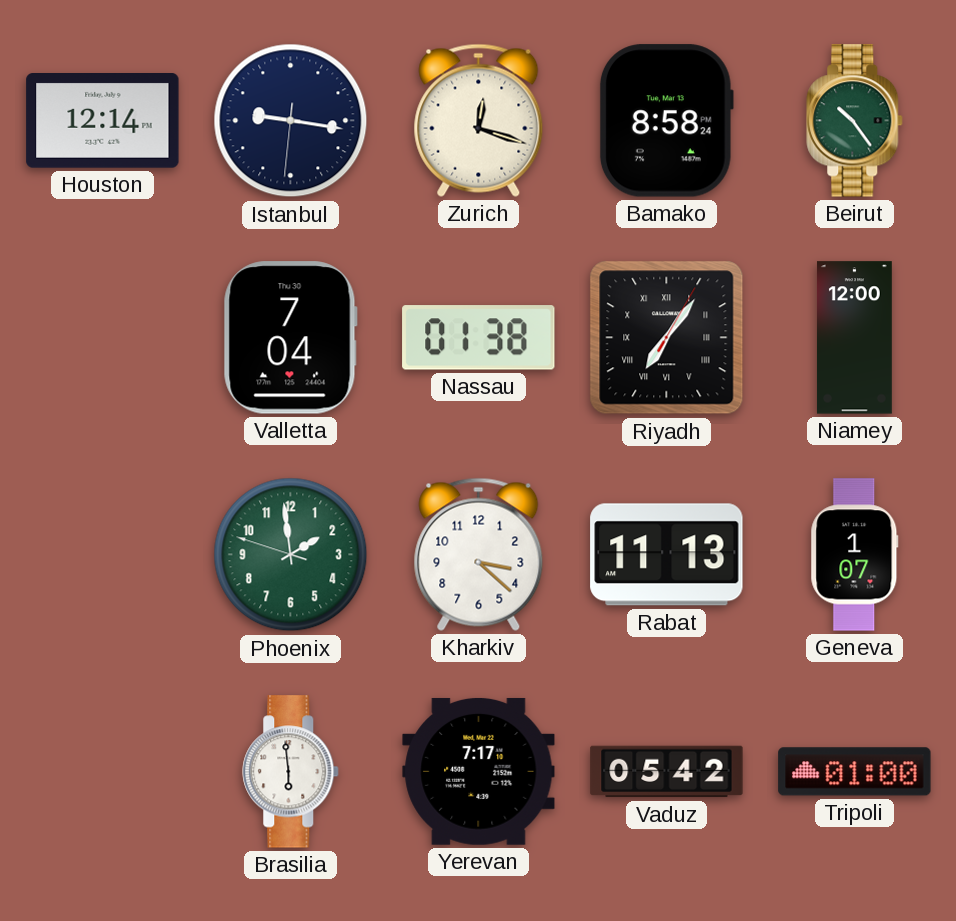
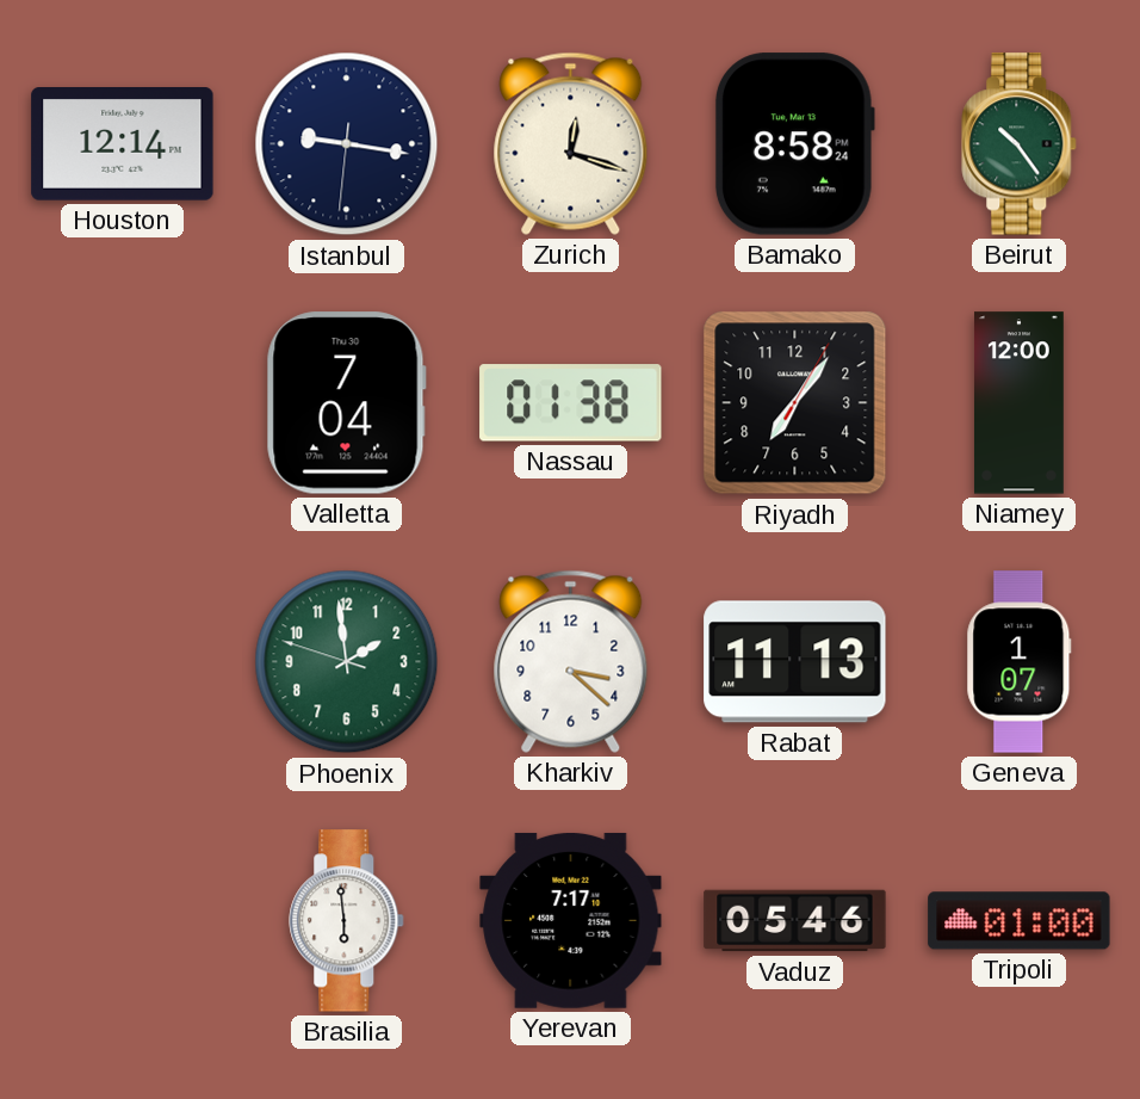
Riyadh numerals: Roman -> Arabic
Vaduz: 05:42 -> 05:46
